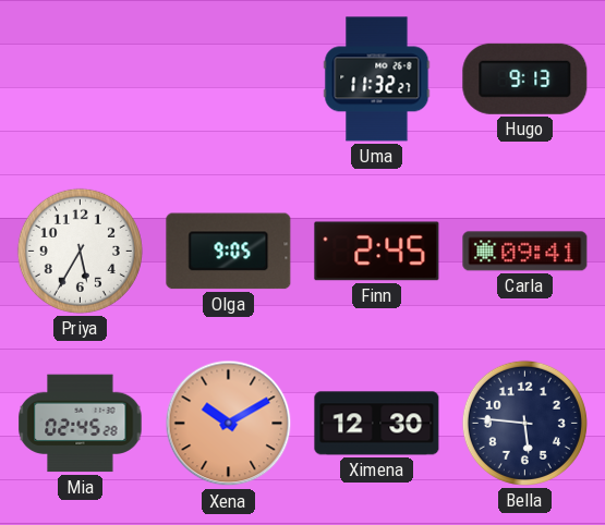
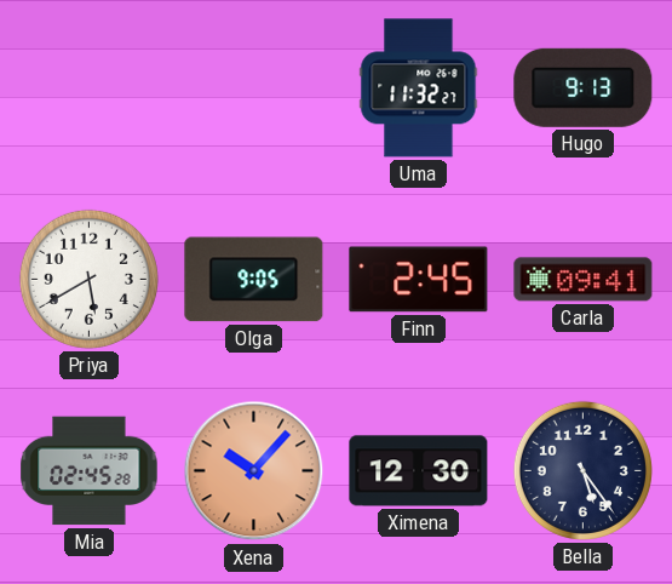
Priya: 5:35 -> 5:40
Xena: 10:10 -> 10:07
Bella: 5:46 -> 5:24
